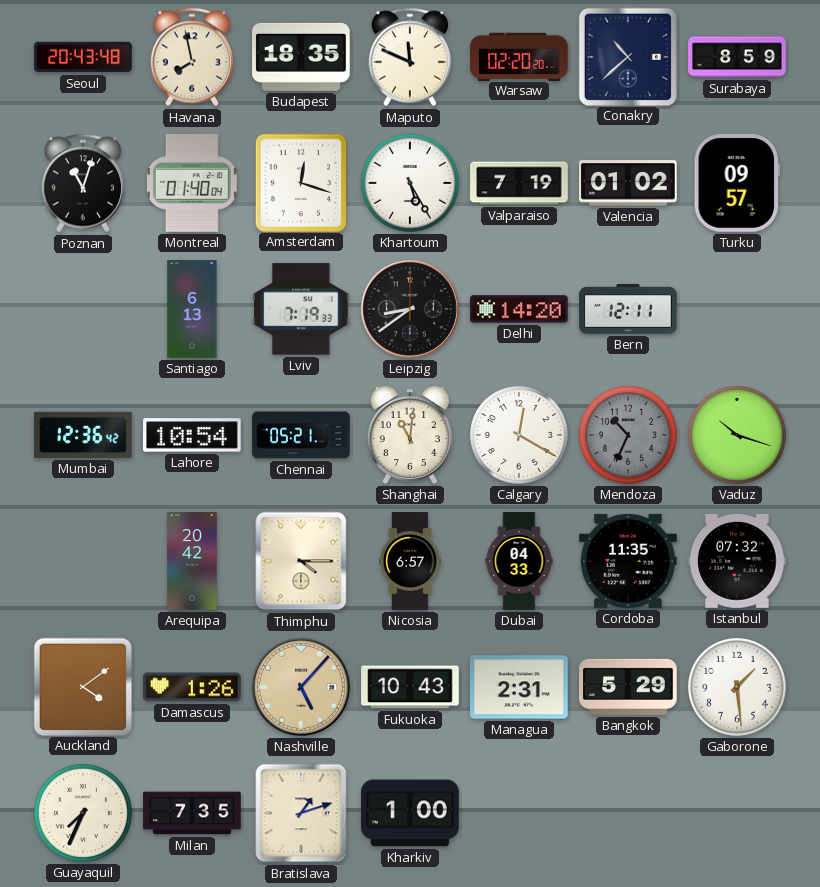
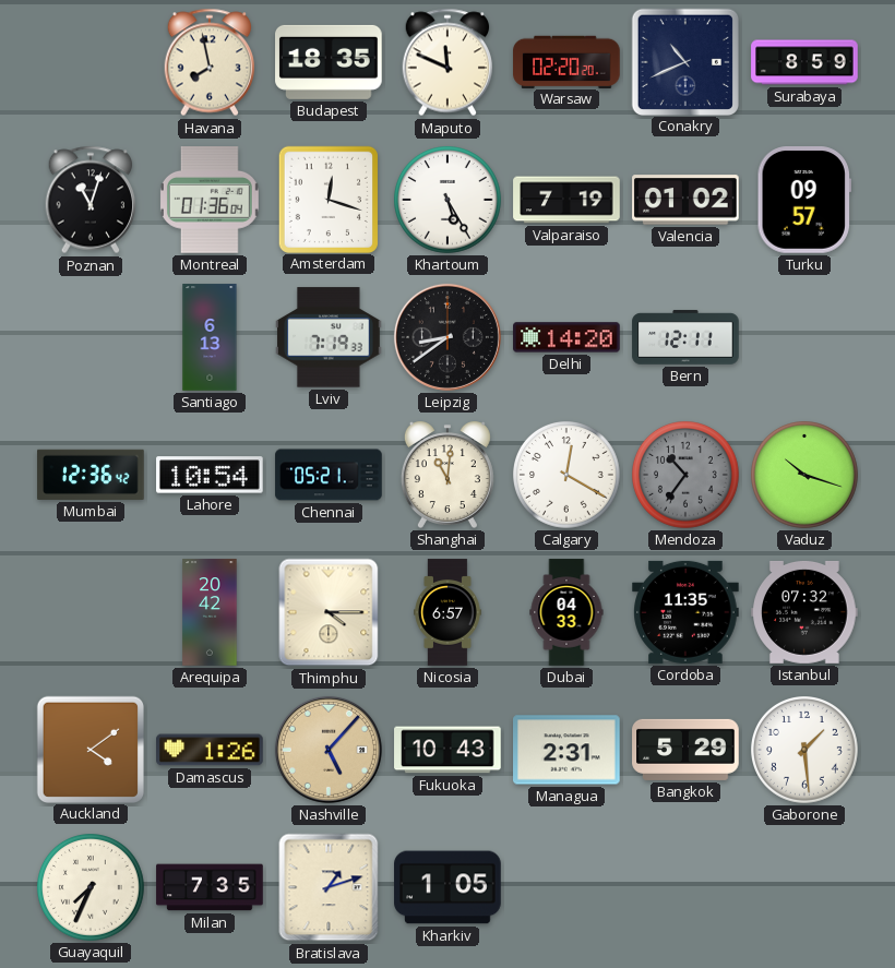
Seoul: 20:43 -> none
Conakry: 10:38 -> 10:41
Montreal: 01:40 -> 01:36
Mendoza: 10:34 -> 10:36
Kharkiv: 1:00 -> 1:05
